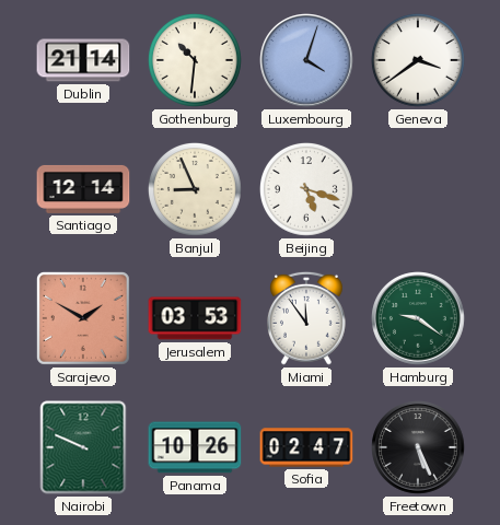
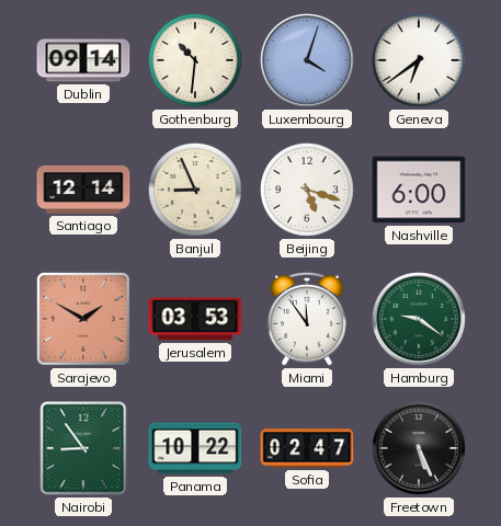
Dublin: 21:14 -> 09:14
Geneva: 3:39 -> 6:39
Nashville: none -> 6:00
Nairobi: 9:49 -> 8:54
Panama: 10:26 -> 10:22
